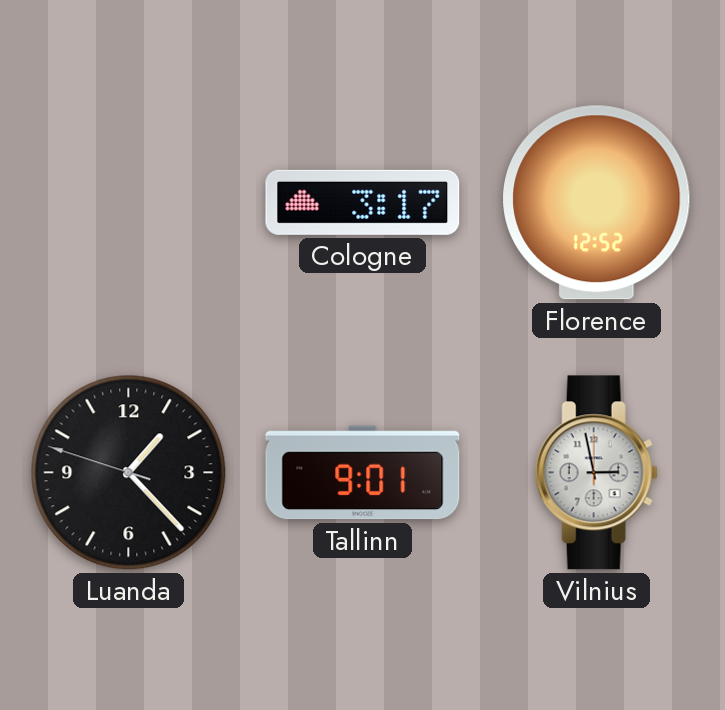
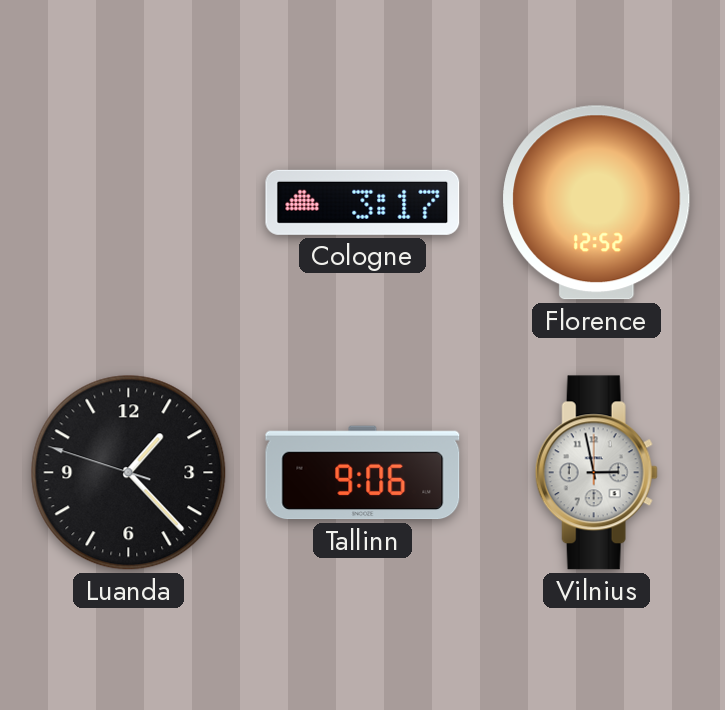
Tallinn: 9:01 -> 9:06
